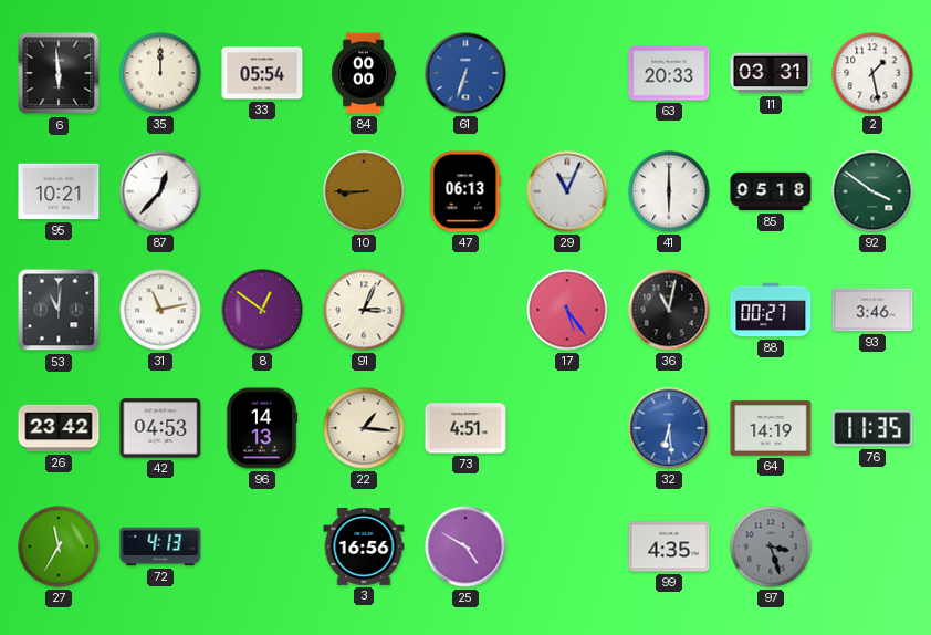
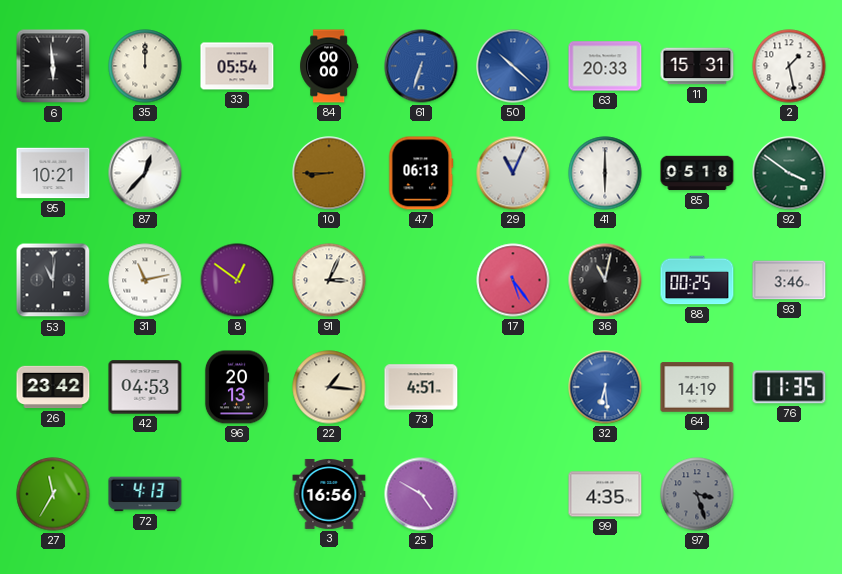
50: none -> 10:22
11: 03:31 -> 15:31
88: 00:27 -> 00:25
96: 14:13 -> 20:13
